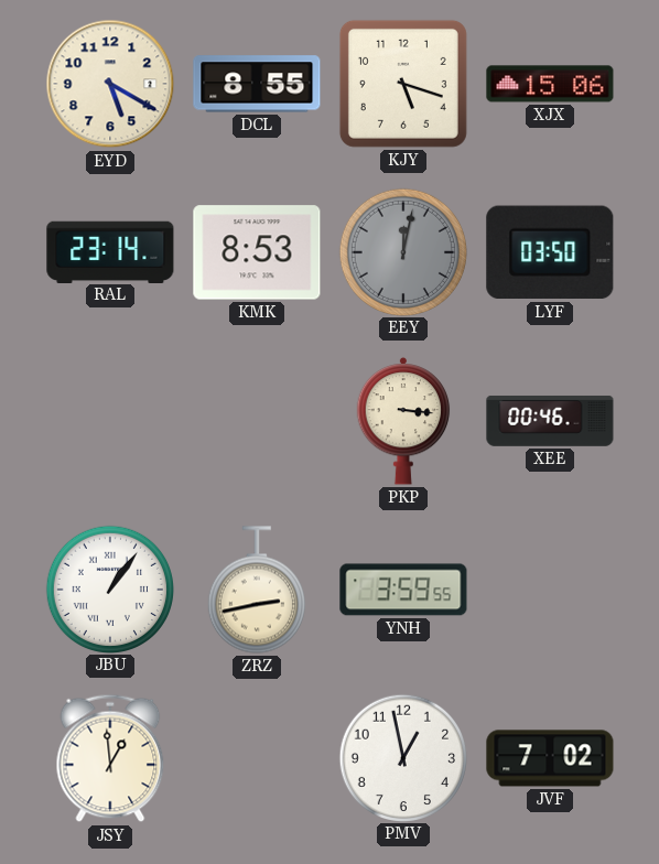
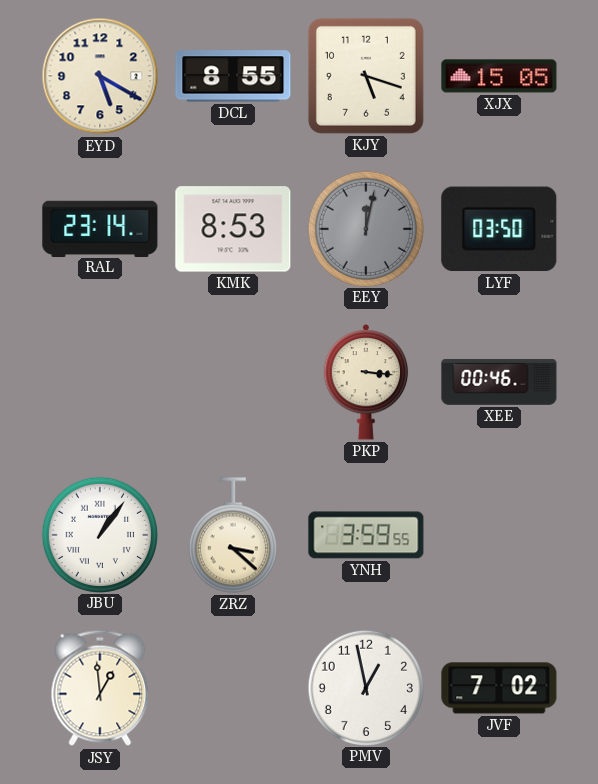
XJX: 15:06 -> 15:05
ZRZ: 2:43 -> 3:22
